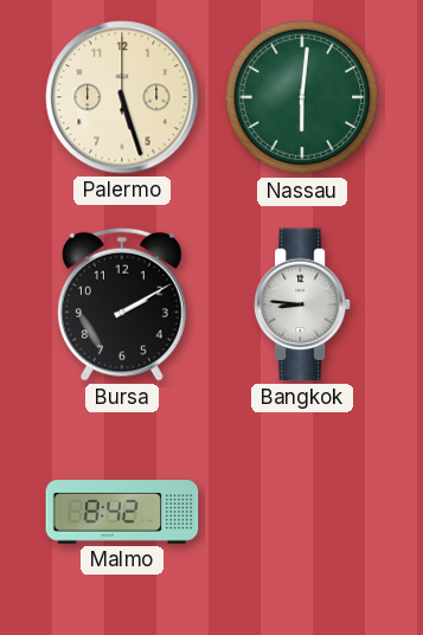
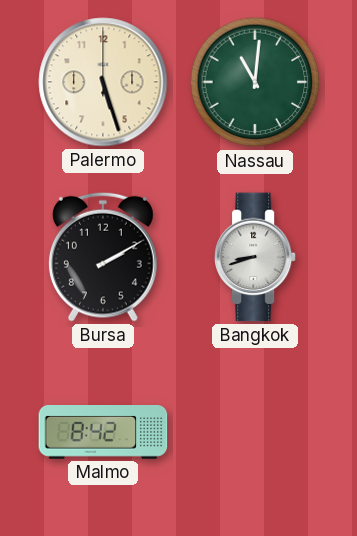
Nassau: 6:01 -> 11:01
Bangkok: 8:46 -> 8:42
